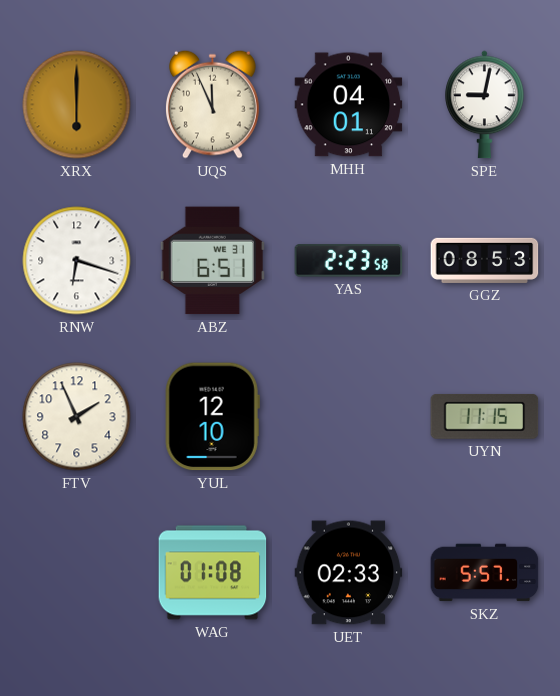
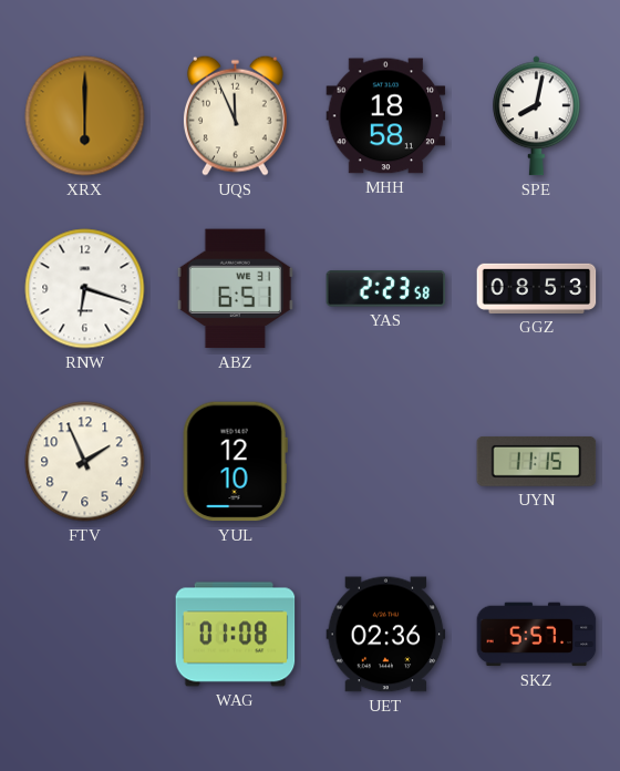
MHH: 04:01 -> 18:58
SPE: 9:02 -> 8:02
UET: 02:33 -> 02:36
